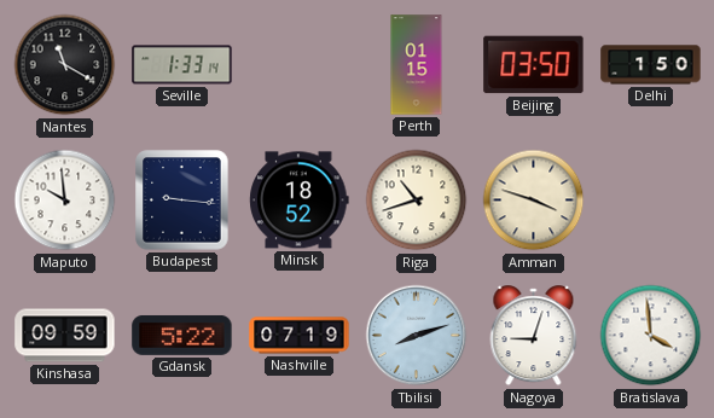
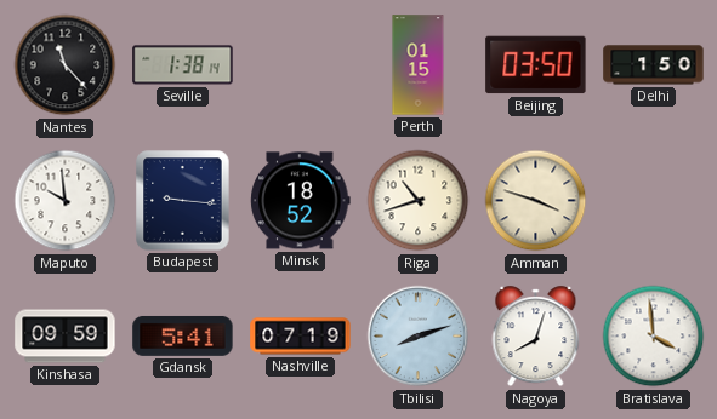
Nantes: 11:20 -> 11:23
Seville: 1:33 -> 1:38
Gdansk: 5:22 -> 5:41
Nagoya: 9:03 -> 8:03
